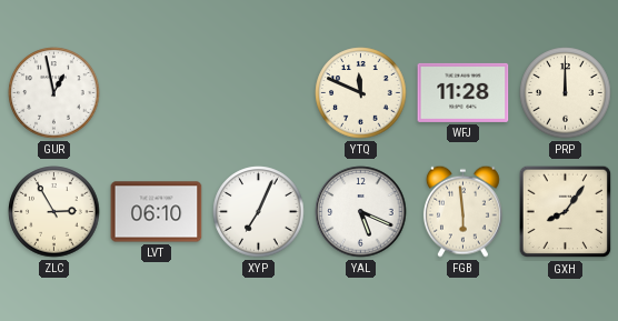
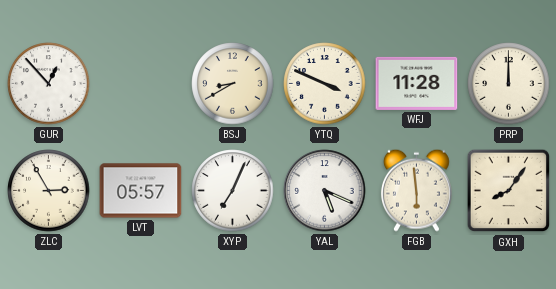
GUR: 12:58 -> 12:53
BSJ: none -> 8:40
YTQ: 11:49 -> 3:49
LVT: 06:10 -> 05:57
